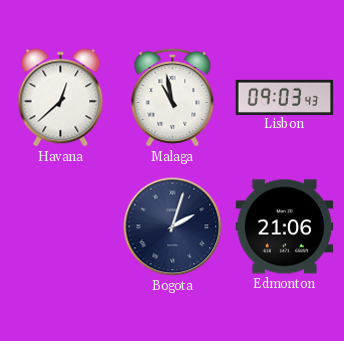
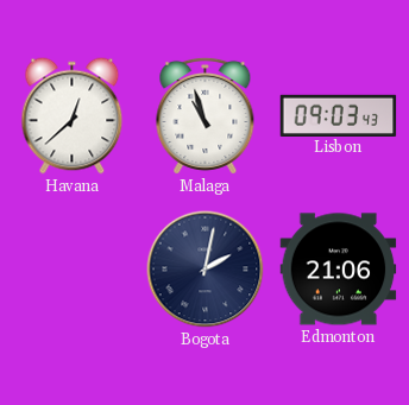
Malaga: 10:58 -> 10:57
Bogota: 2:03 -> 2:02
